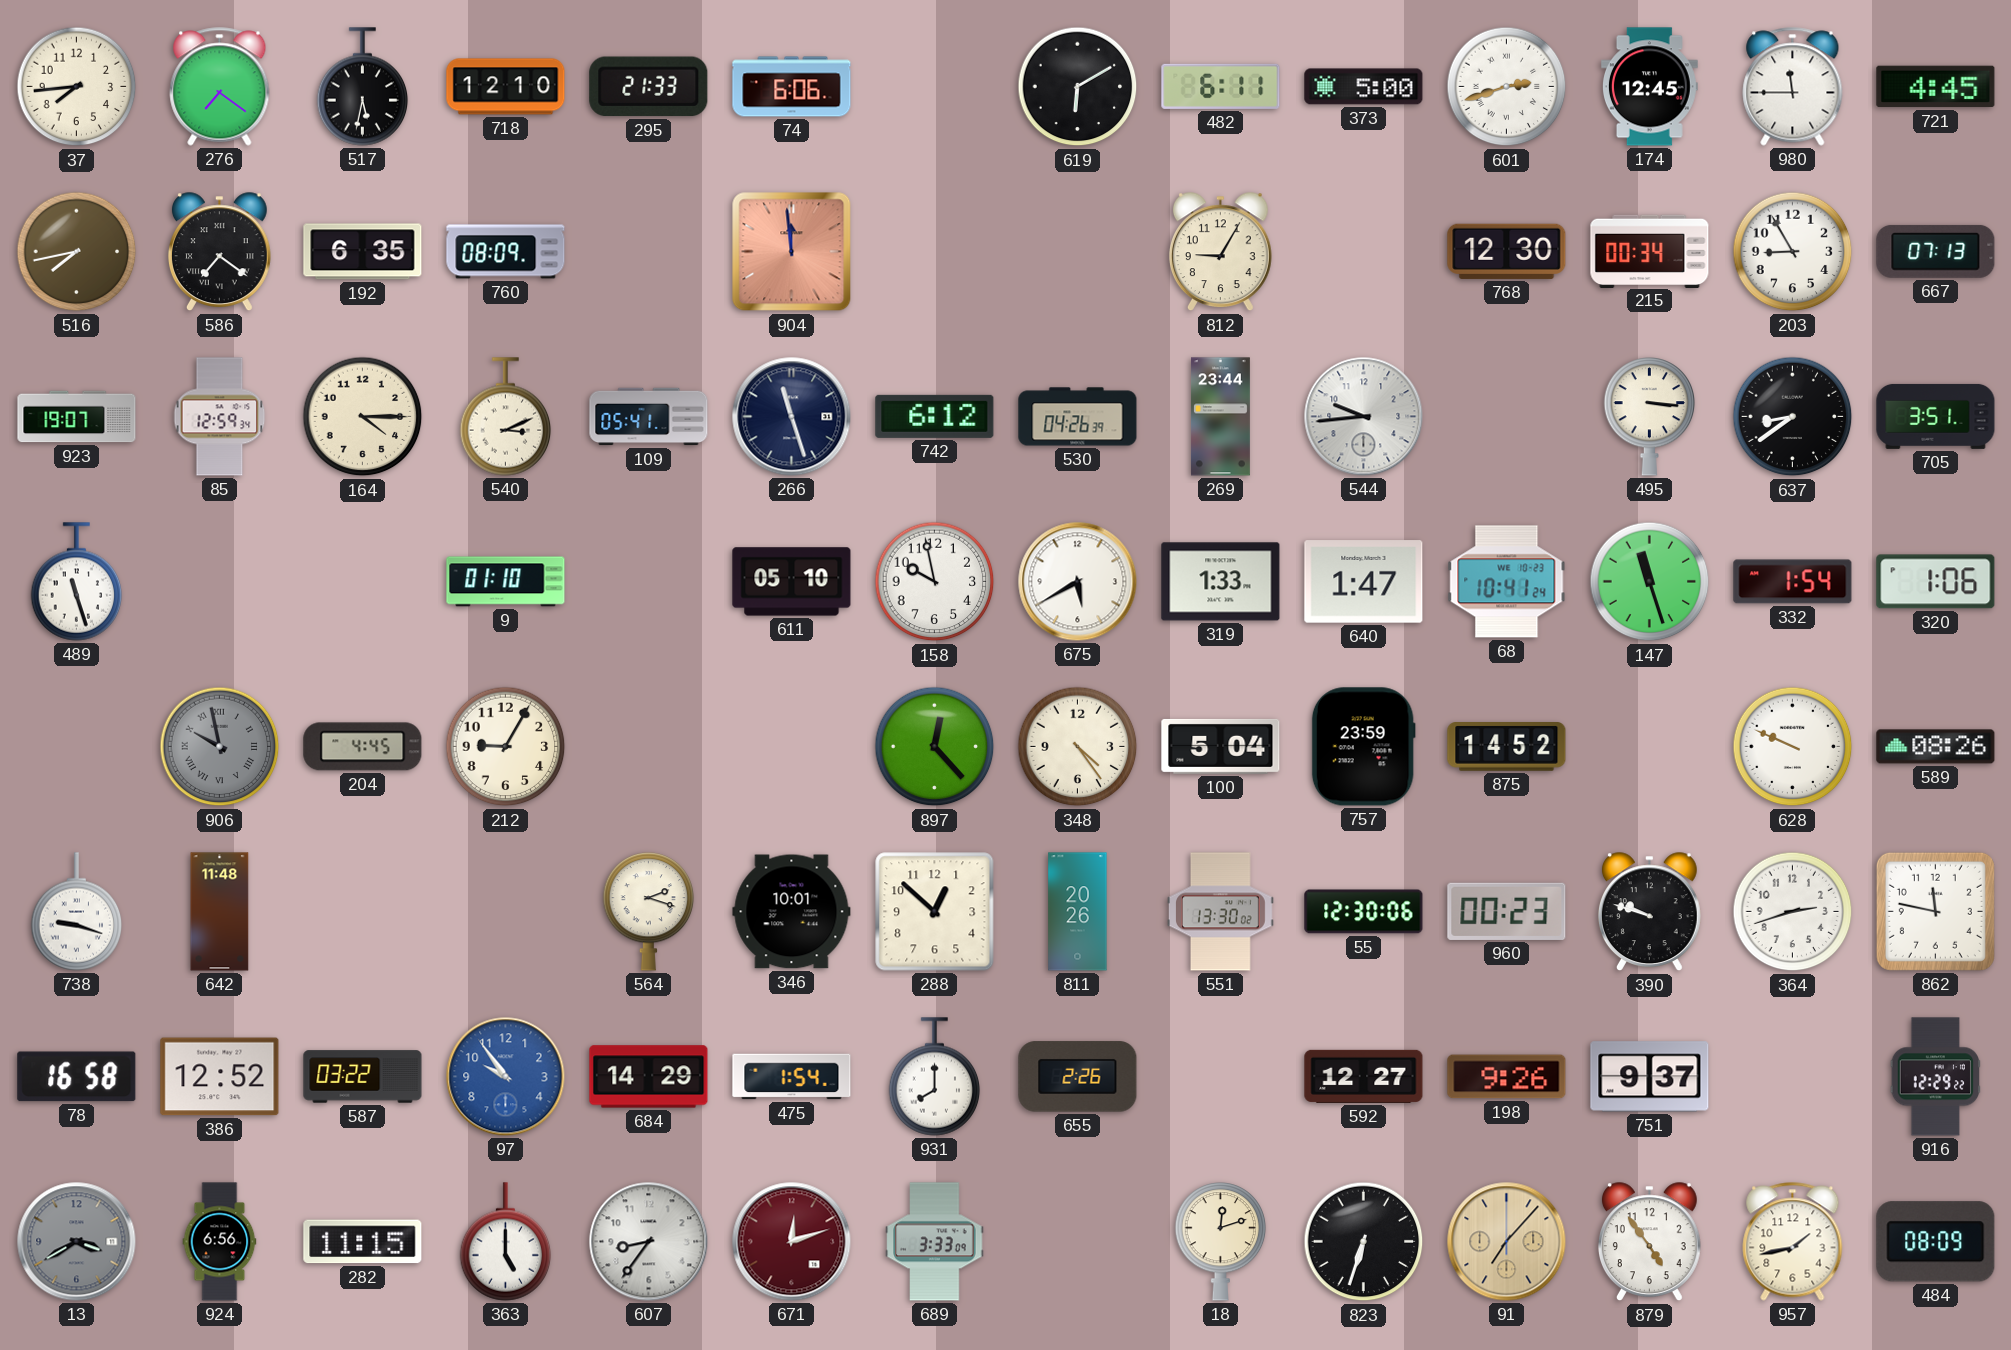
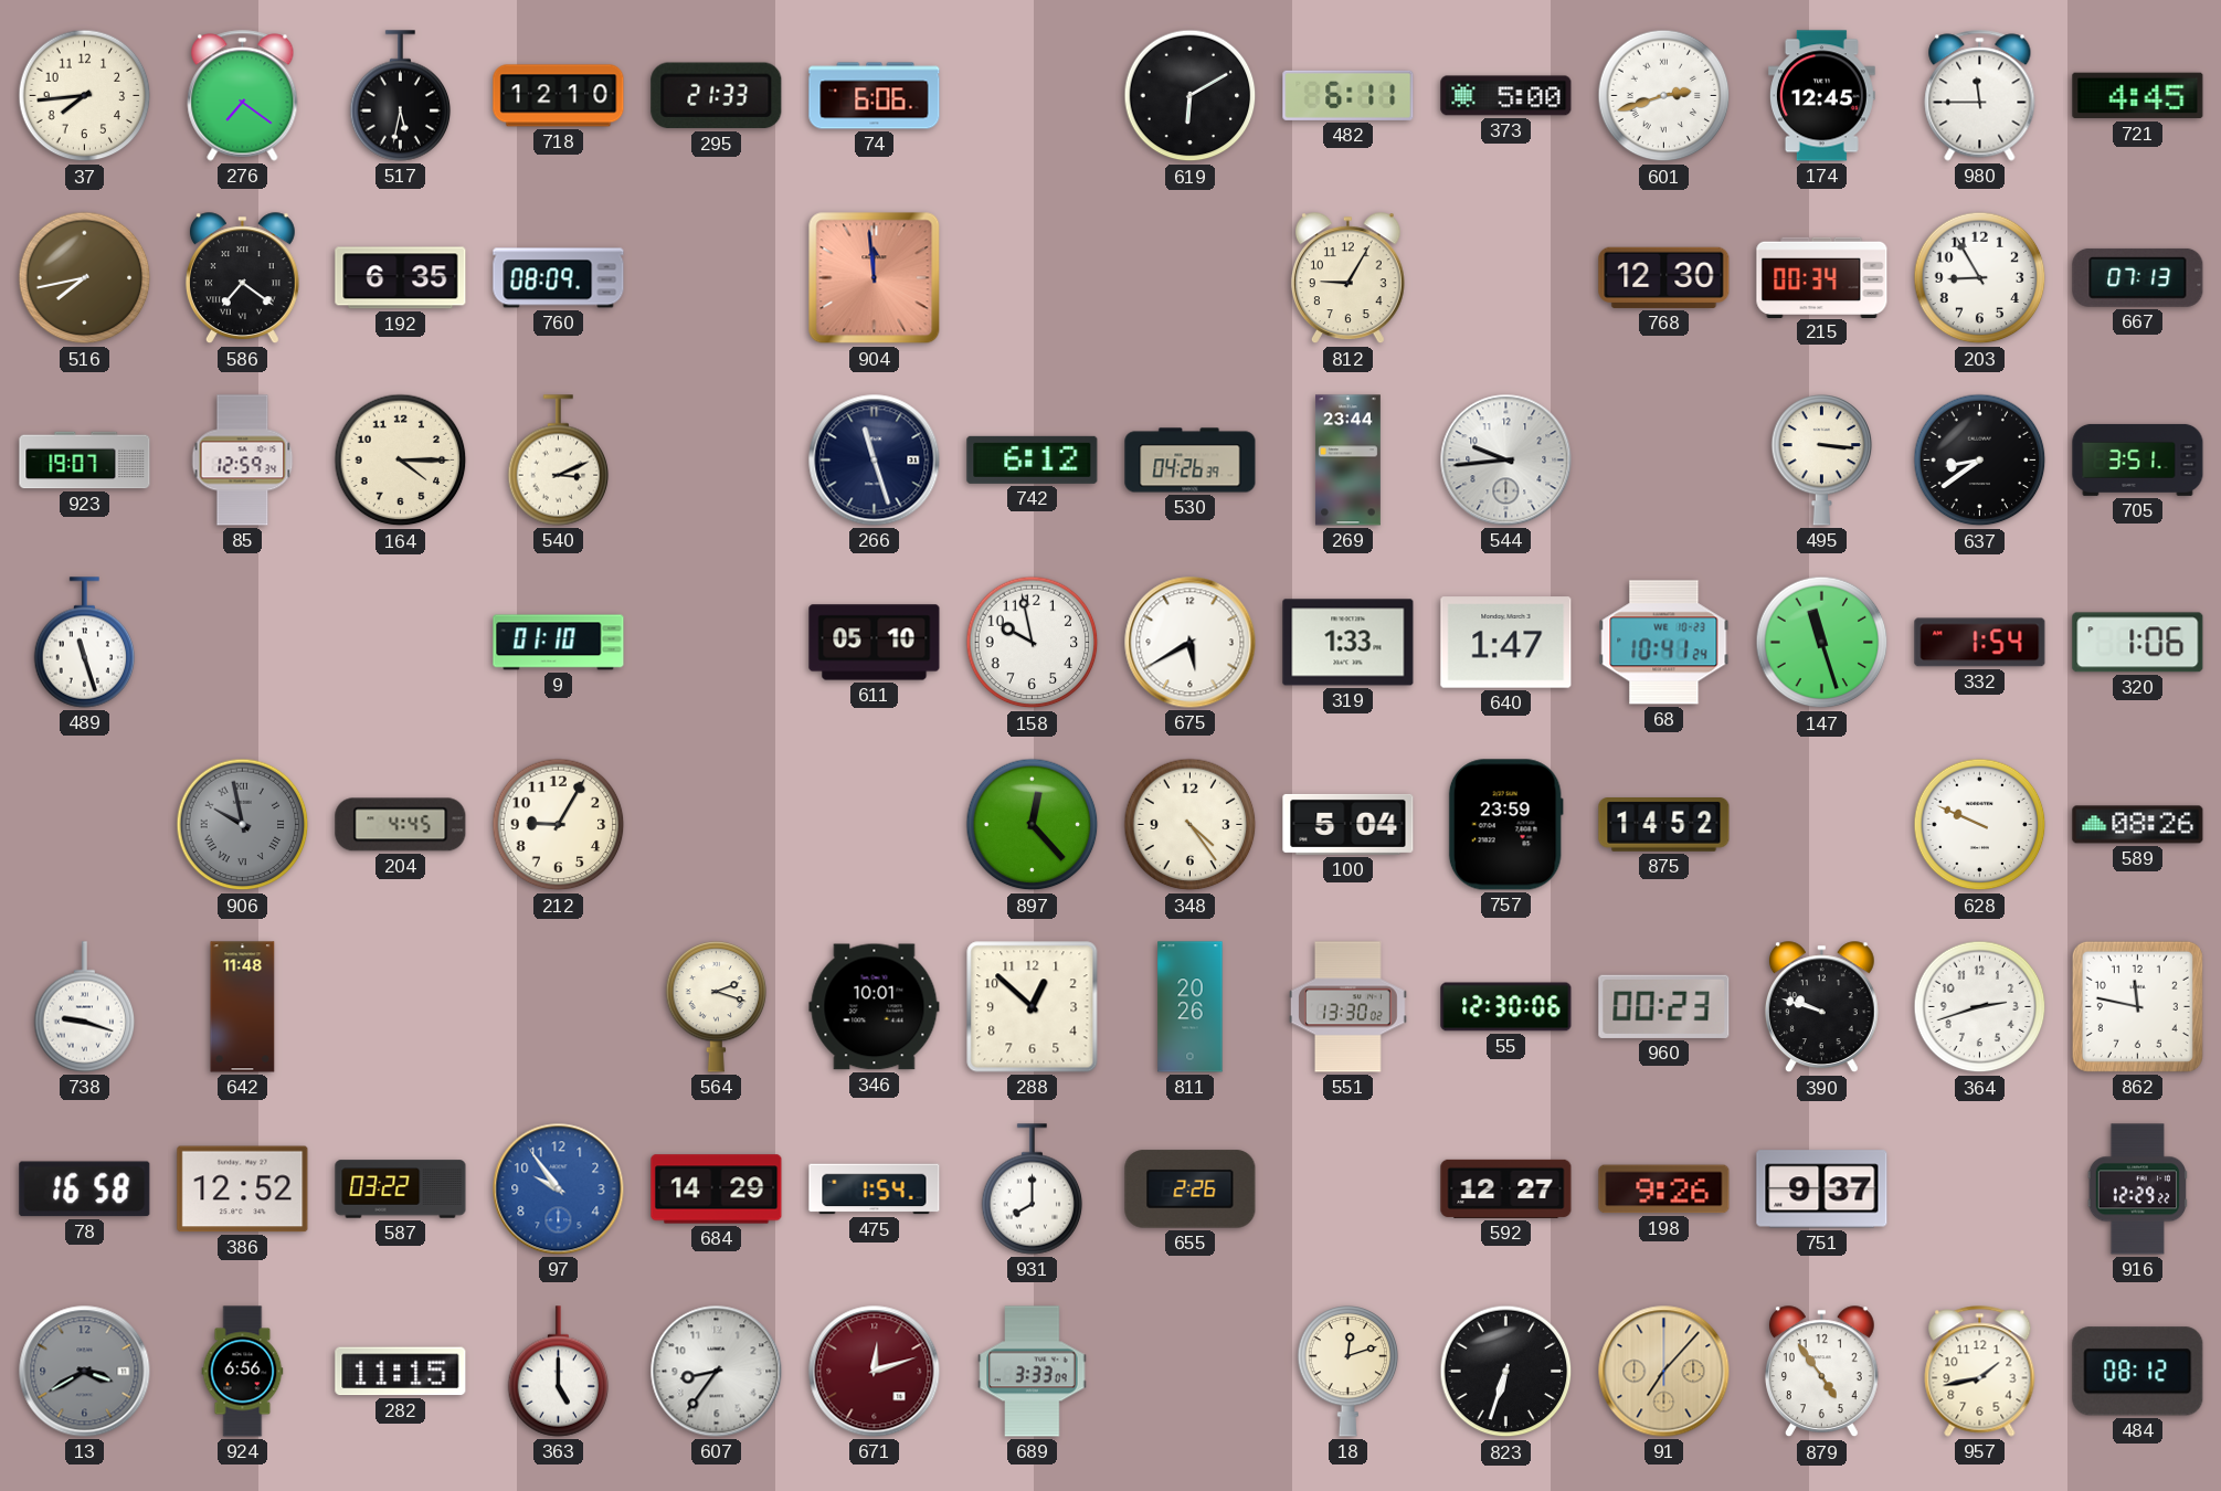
109: 05:41 -> none
484: 08:09 -> 08:12
